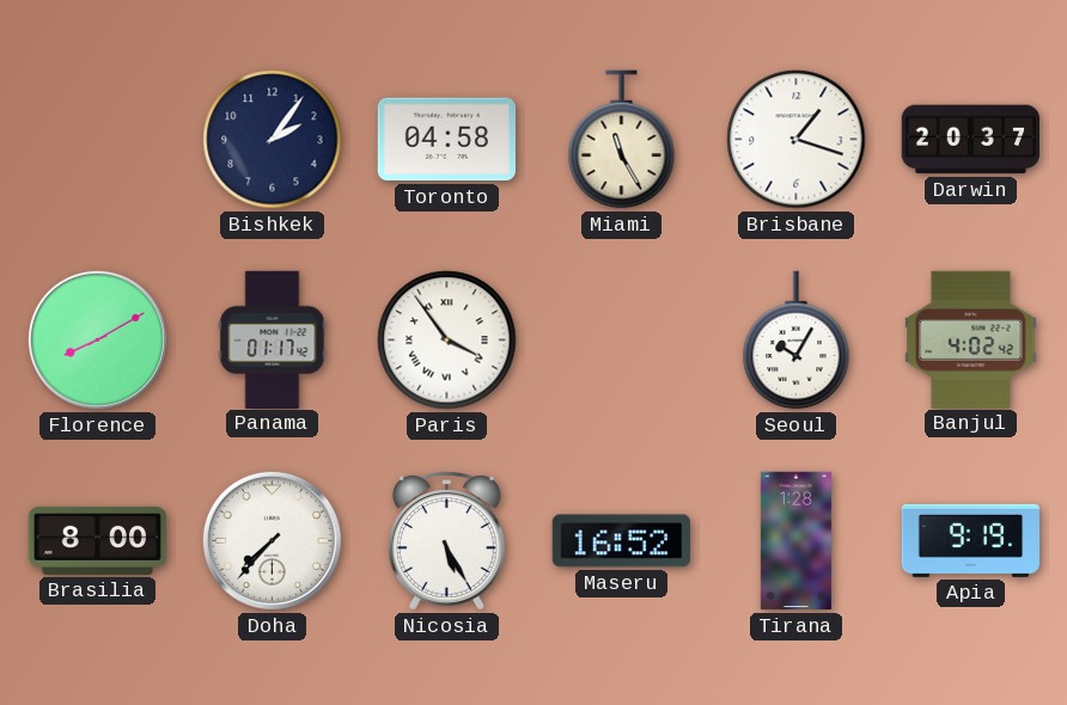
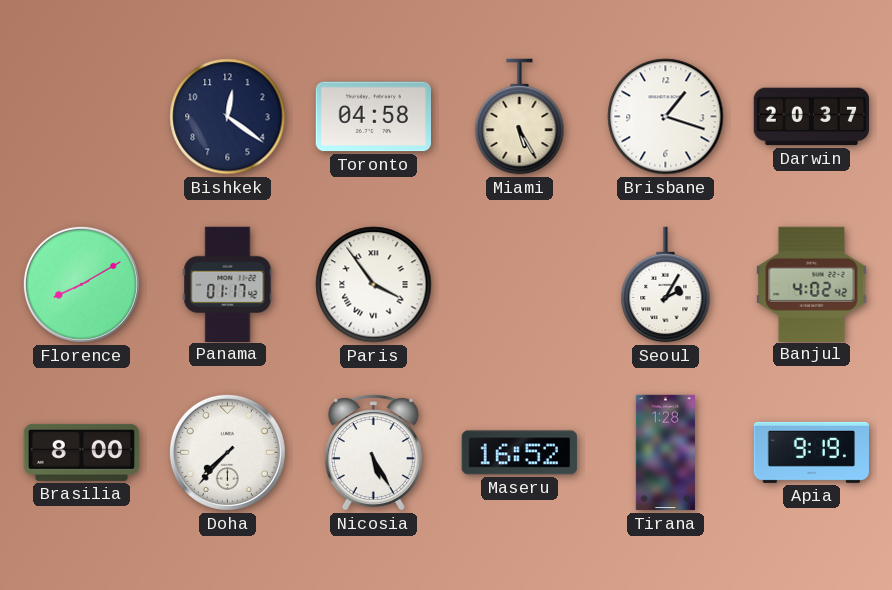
Bishkek: 2:06 -> 12:21
Miami: 11:25 -> 5:25
Seoul: 10:05 -> 2:05
